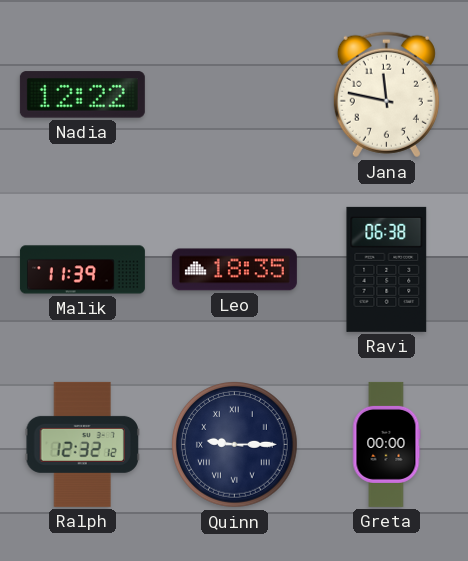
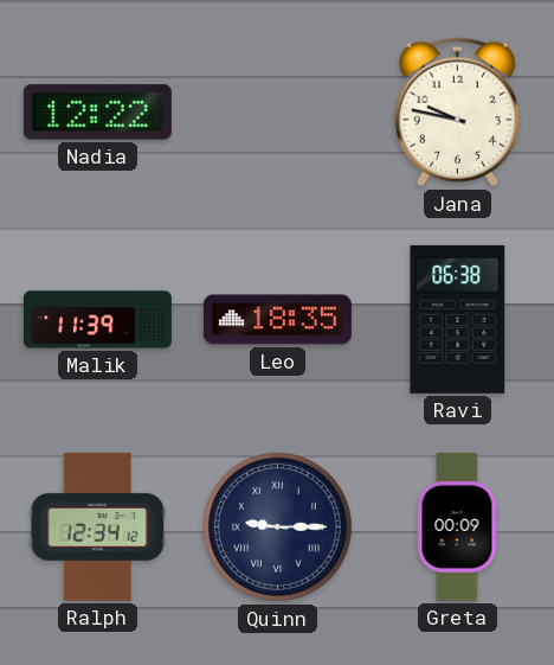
Jana: 11:47 -> 9:47
Ralph: 12:32 -> 12:34
Greta: 00:00 -> 00:09
